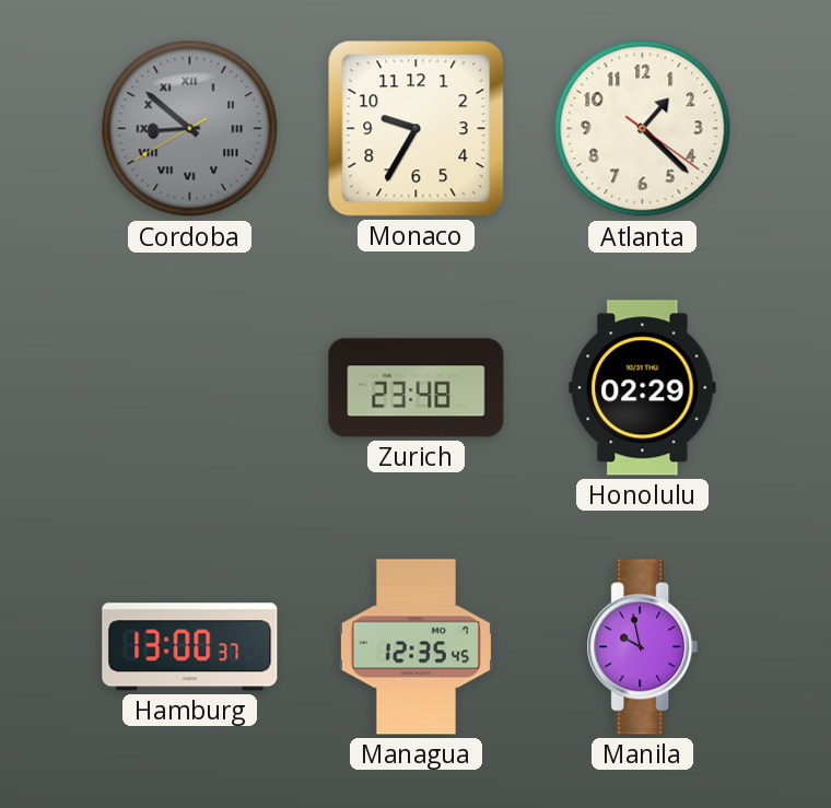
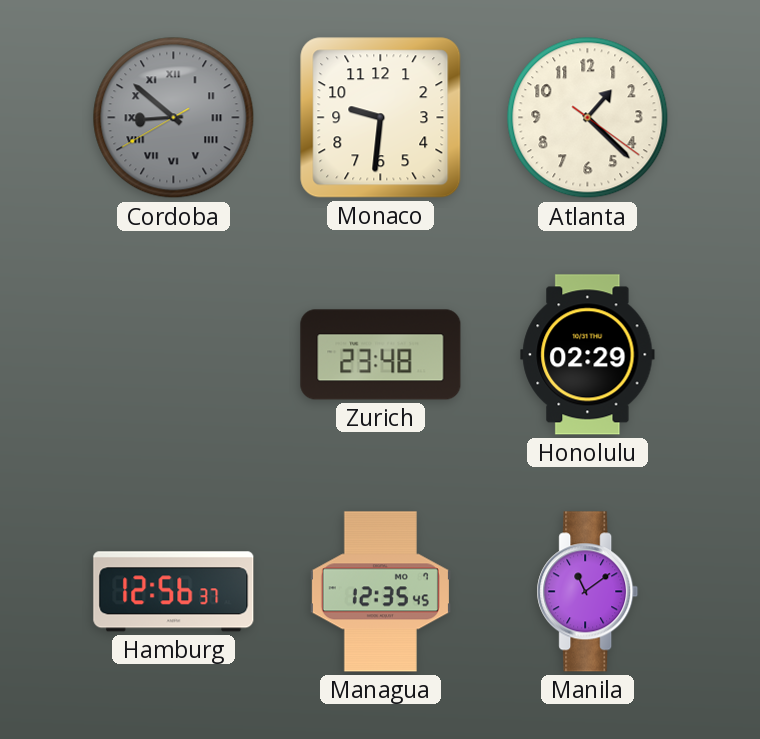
Monaco: 9:35 -> 9:31
Hamburg: 13:00 -> 12:56
Manila: 9:58 -> 11:09
